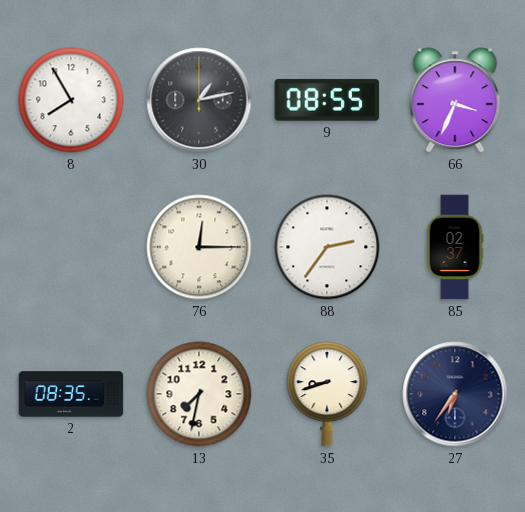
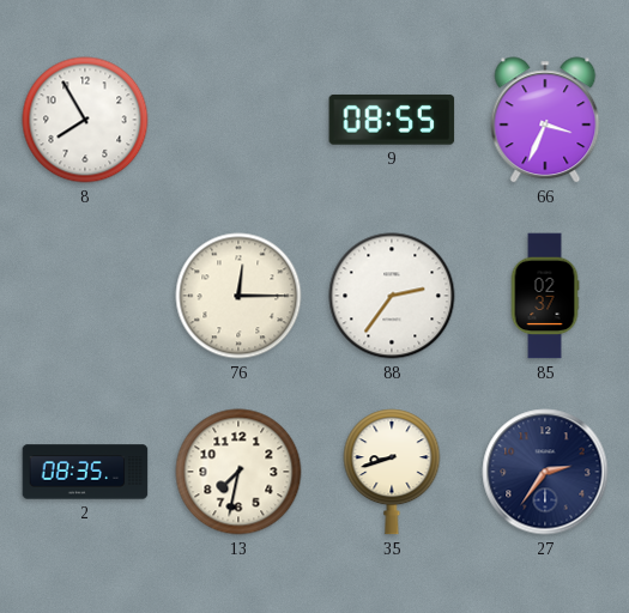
30: 1:13 -> none
27: 6:36 -> 2:36
